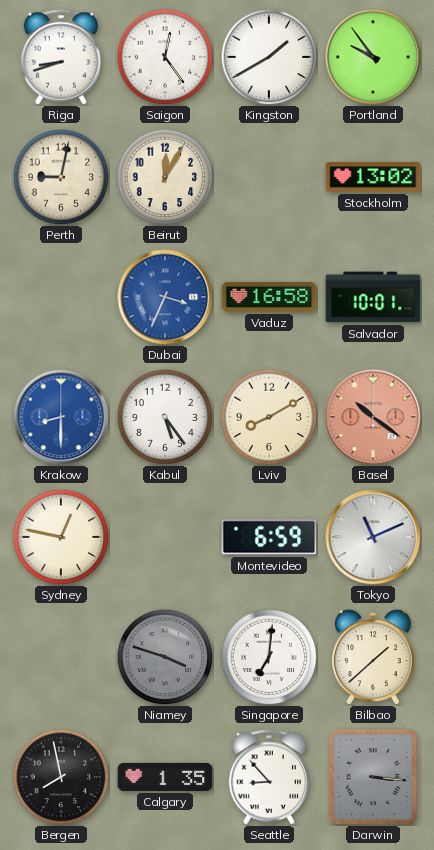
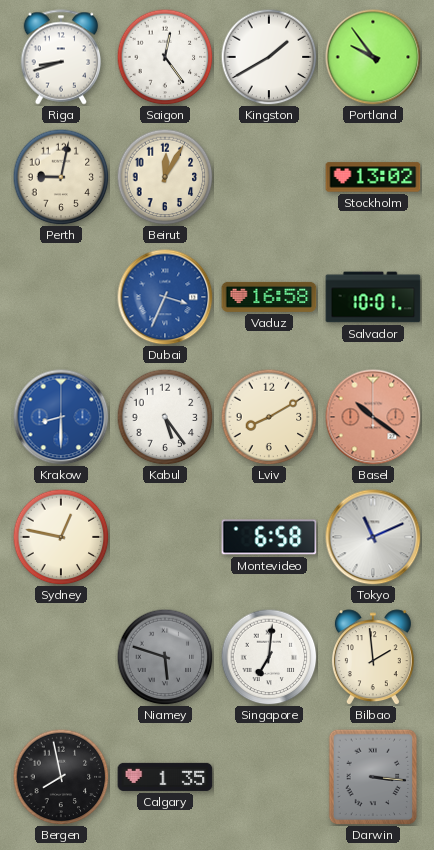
Montevideo: 6:59 -> 6:58
Niamey: 3:48 -> 5:48
Bilbao: 1:38 -> 1:59
Seattle: 8:53 -> none
